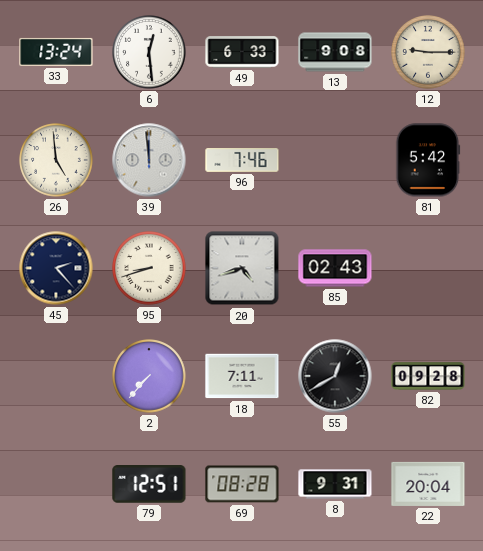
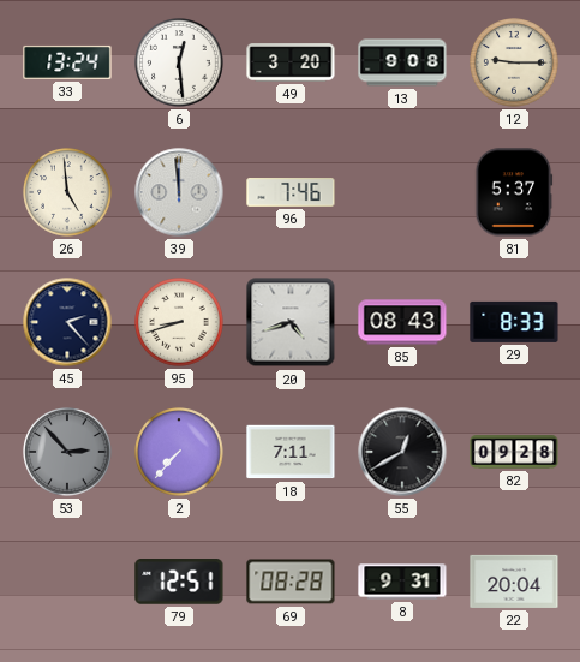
49: 6:33 -> 3:20
81: 5:42 -> 5:37
85: 02:43 -> 08:43
29: none -> 8:33
53: none -> 2:53
